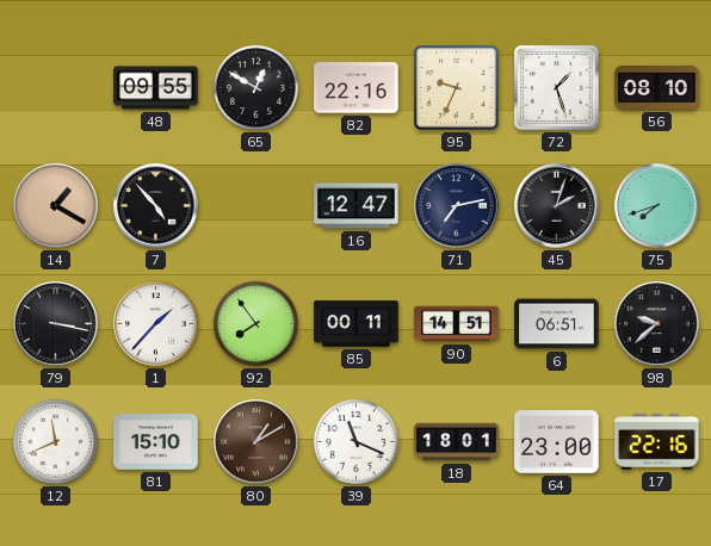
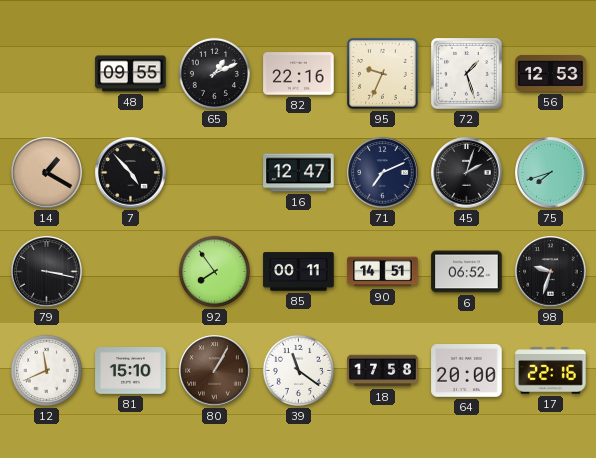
65: 12:50 -> 1:11
56: 08:10 -> 12:53
71: 7:13 -> 7:11
1: 1:37 -> none
6: 06:51 -> 06:52
98: 9:38 -> 9:33
80: 1:10 -> 1:05
39: 11:19 -> 11:21
18: 18:01 -> 17:58
64: 23:00 -> 20:00
